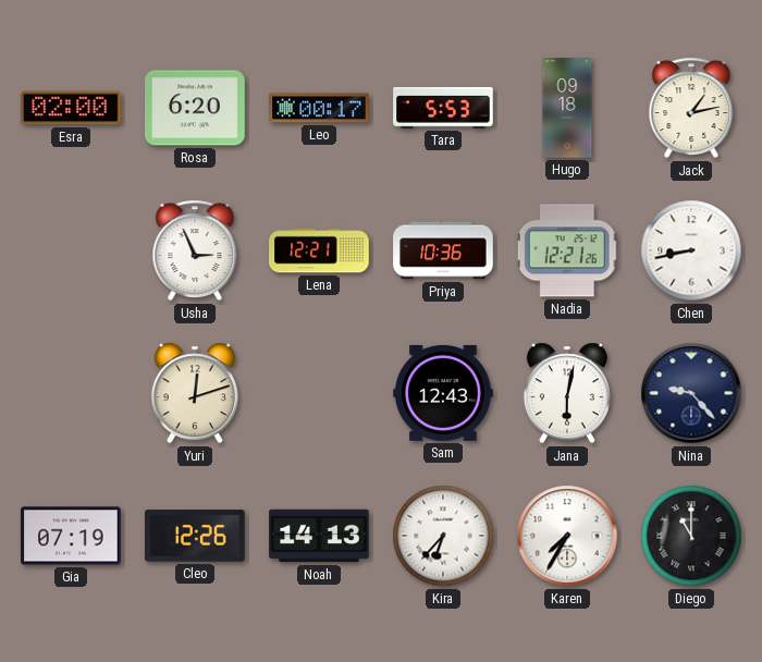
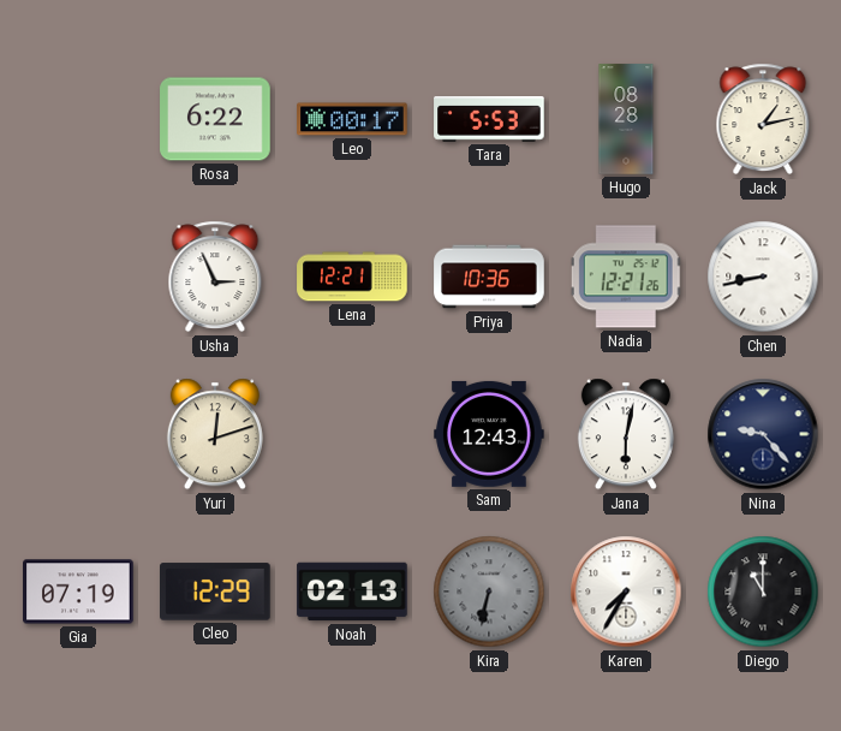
Esra: 02:00 -> none
Rosa: 6:20 -> 6:22
Hugo: 09:18 -> 08:28
Cleo: 12:26 -> 12:29
Noah: 14:13 -> 02:13
Kira: 6:37 -> 6:32
Kira dial: white -> grey
